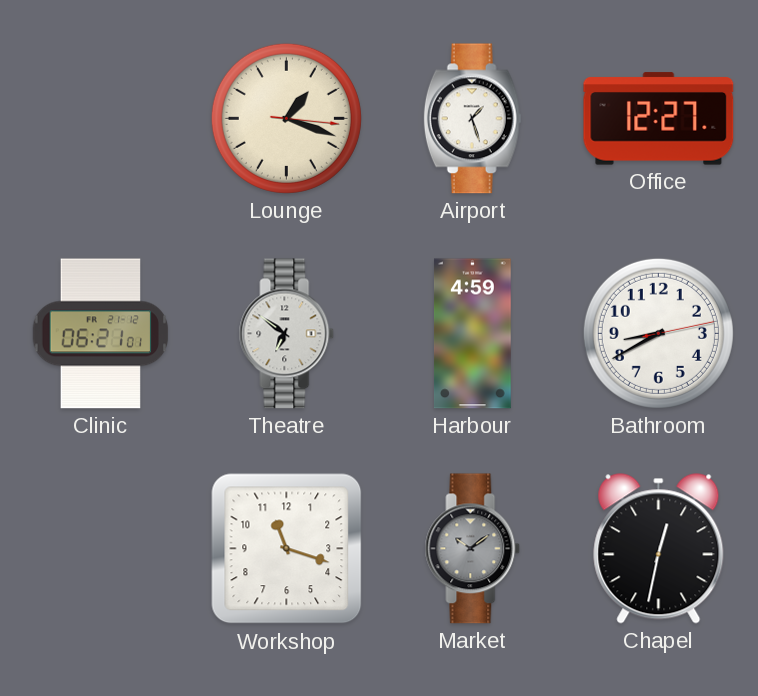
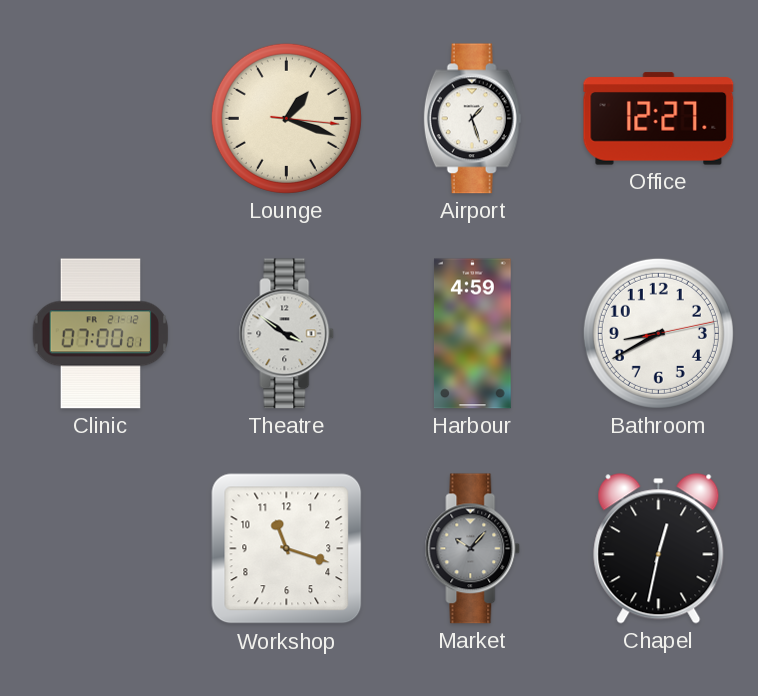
Clinic: 06:21 -> 07:00
Theatre: 6:51 -> 3:51
Market: 10:09 -> 10:07
